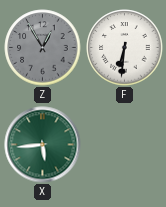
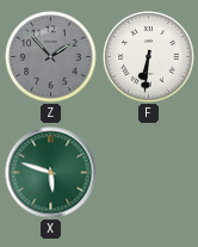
Z: 12:55 -> 1:53
X: 5:44 -> 5:48
